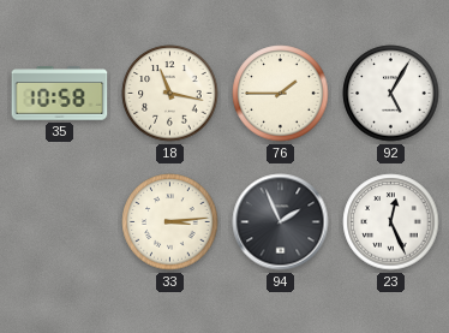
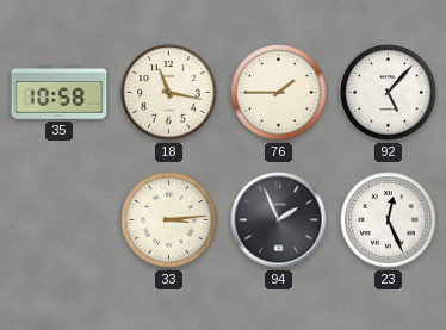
92: 5:05 -> 5:07
